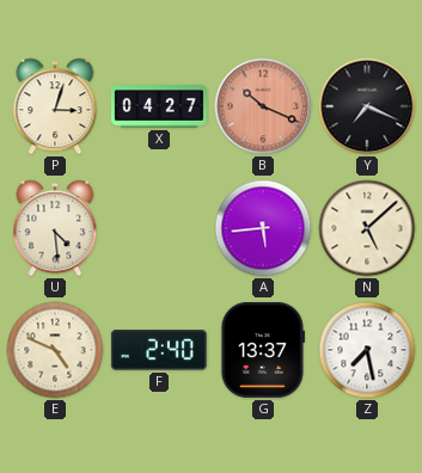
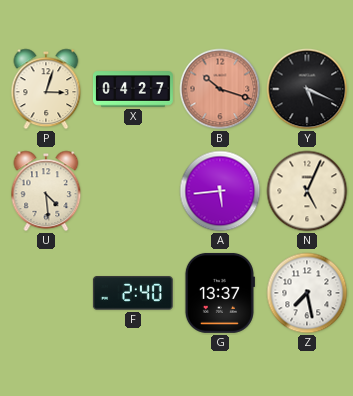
B: 10:19 -> 10:18
Y: 7:19 -> 5:19
N: 5:08 -> 5:04
E: 4:49 -> none
